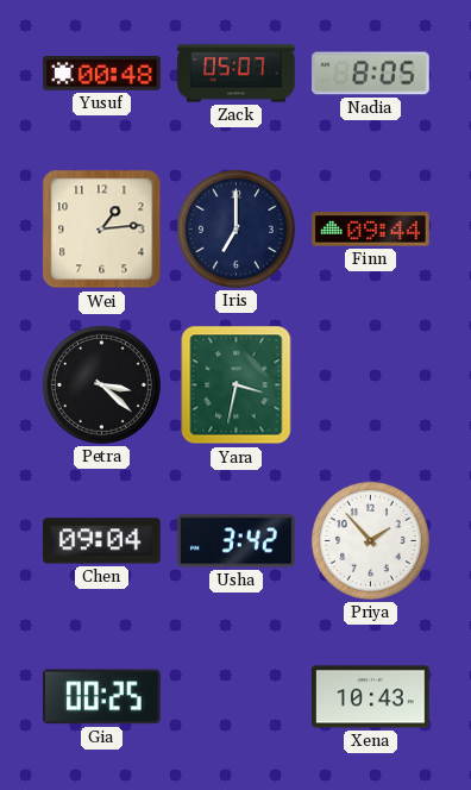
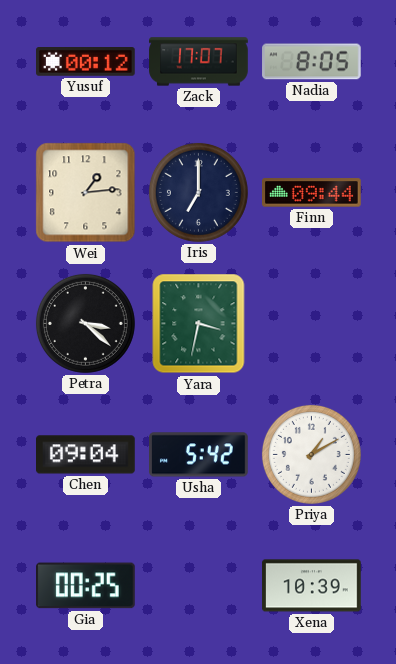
Yusuf: 00:48 -> 00:12
Zack: 05:07 -> 17:07
Usha: 3:42 -> 5:42
Priya: 1:53 -> 1:10
Xena: 10:43 -> 10:39
